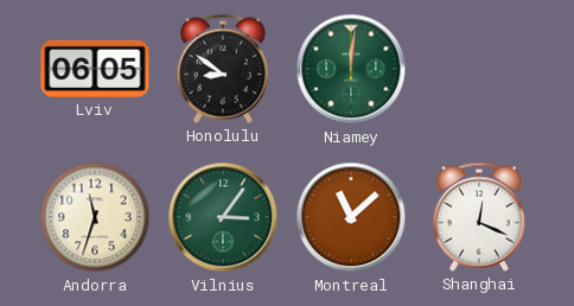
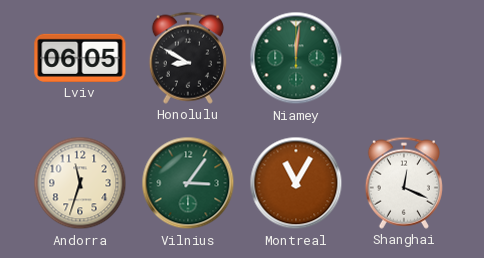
Honolulu: 8:51 -> 8:50
Montreal: 11:08 -> 11:05
